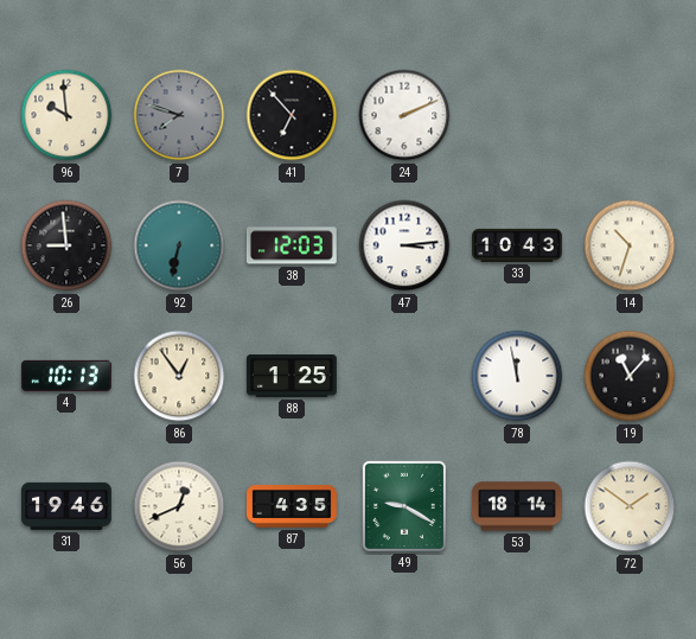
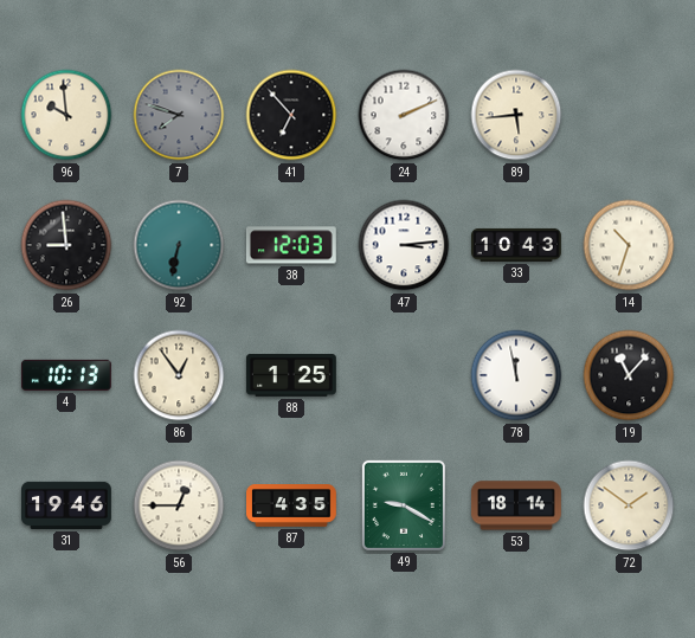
89: none -> 5:44
56: 12:41 -> 12:45
